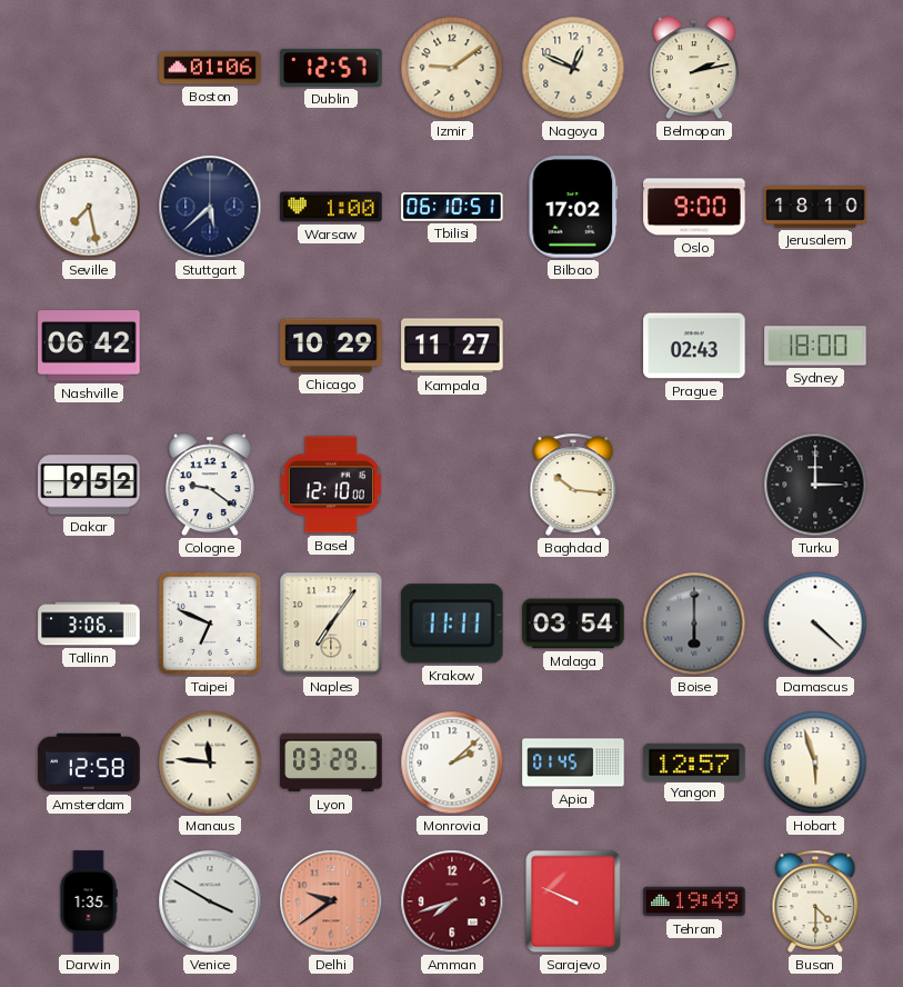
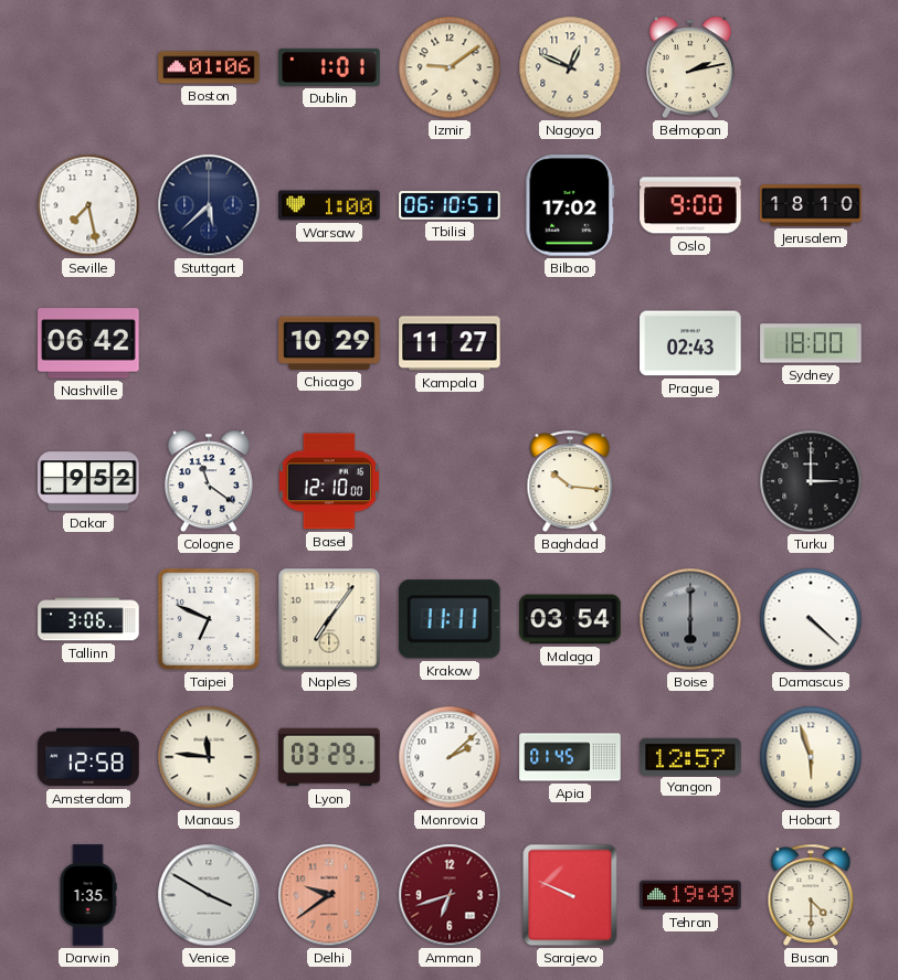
Dublin: 12:57 -> 1:01
Cologne: 9:21 -> 11:21
Amman: 7:42 -> 6:42
